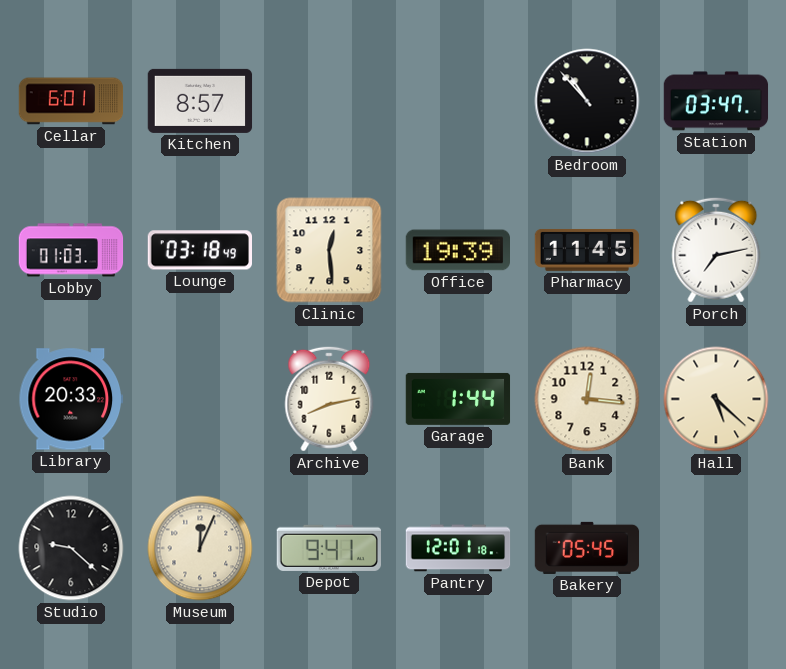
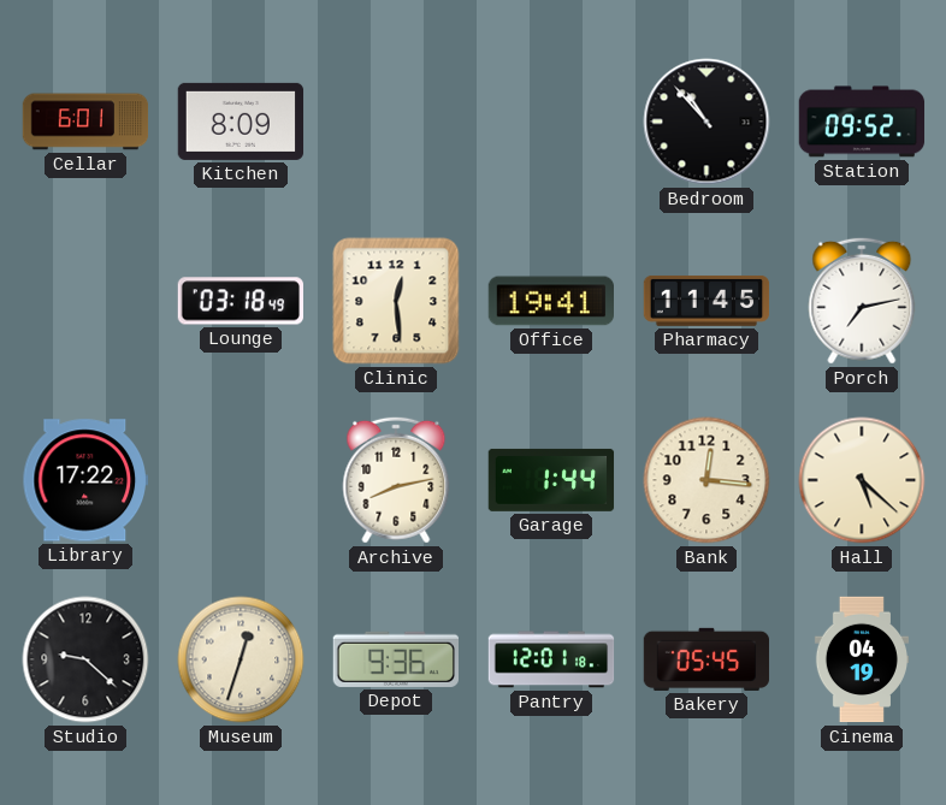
Kitchen: 8:57 -> 8:09
Station: 03:47 -> 09:52
Lobby: 01:03 -> none
Office: 19:39 -> 19:41
Library: 20:33 -> 17:22
Museum: 12:04 -> 12:33
Depot: 9:41 -> 9:36
Cinema: none -> 04:19
